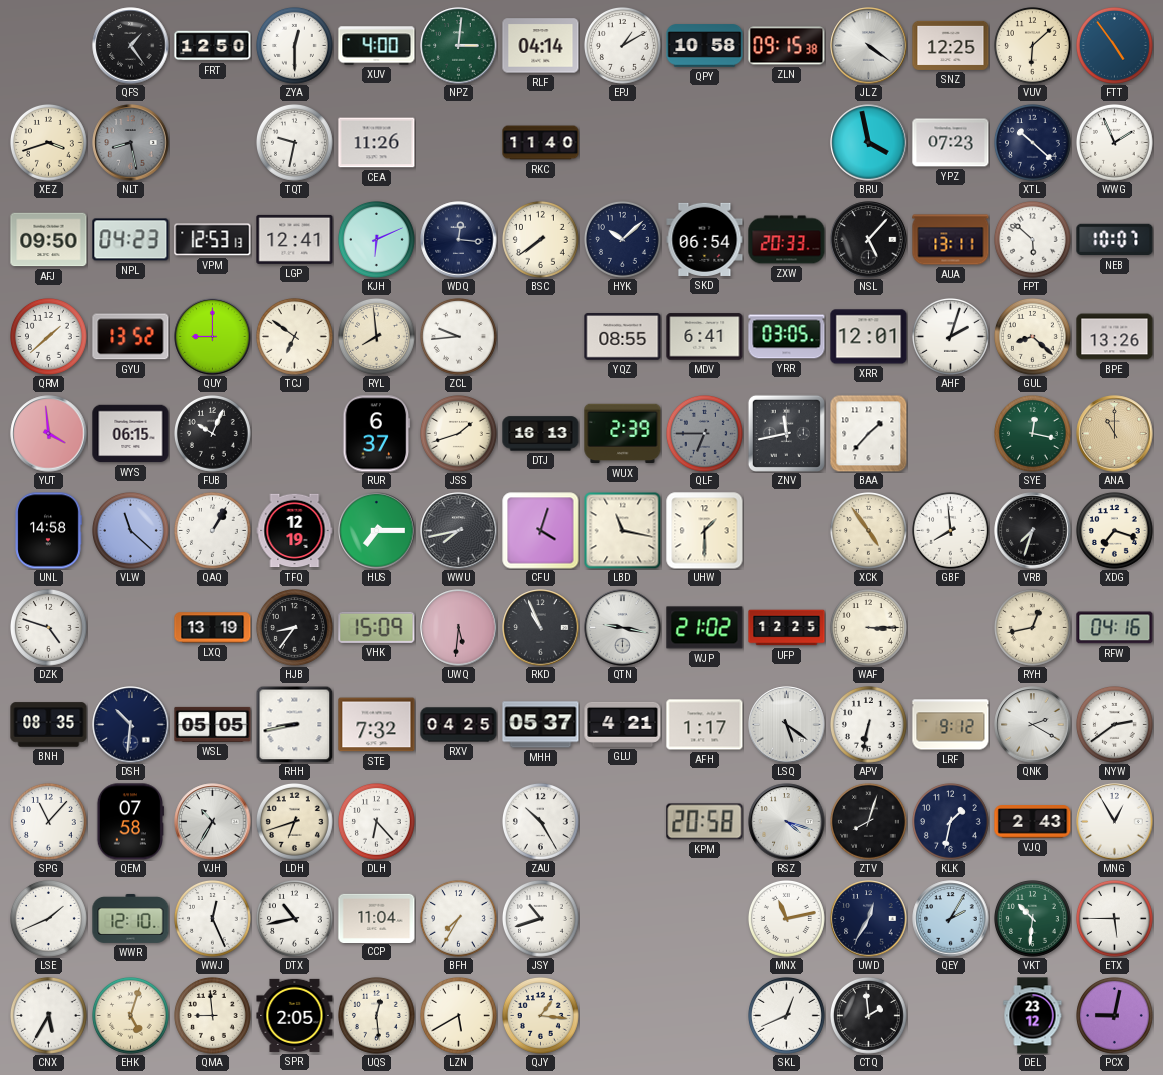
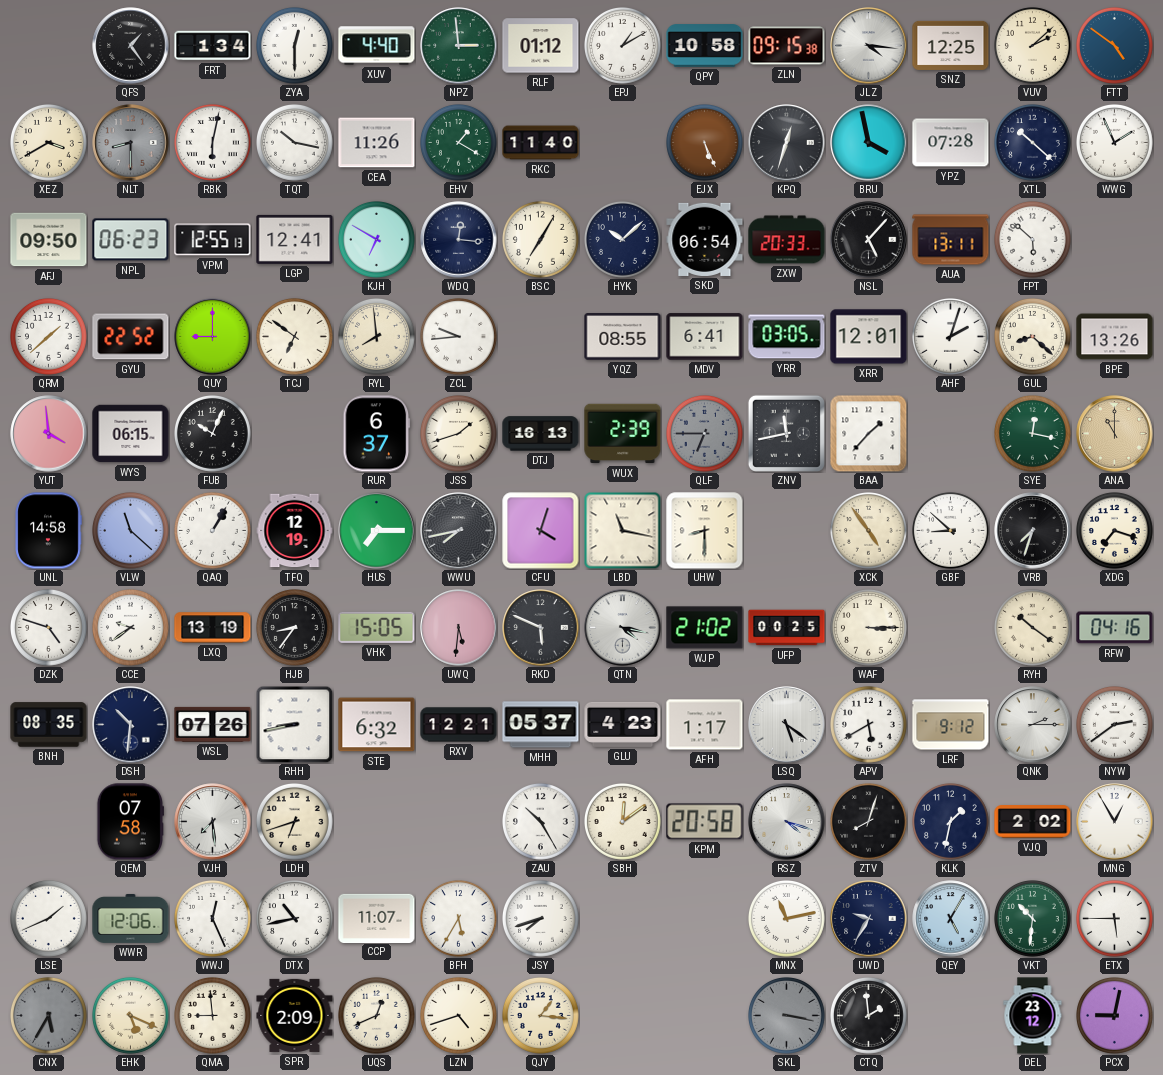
FRT: 12:50 -> 1:34
XUV: 4:00 -> 4:40
NPZ: 3:01 -> 2:59
RLF: 04:14 -> 01:12
JLZ: 4:21 -> 4:16
VUV: 6:08 -> 2:08
FTT: 4:54 -> 4:51
XEZ: 3:42 -> 3:40
NLT: 8:28 -> 8:30
RBK: none -> 6:02
TQT: 9:32 -> 10:17
EHV: none -> 1:20
EJX: none -> 5:26
KPQ: none -> 12:33
YPZ: 07:23 -> 07:28
NPL: 04:23 -> 06:23
VPM: 12:53 -> 12:55
KJH: 6:11 -> 6:50
BSC: 7:39 -> 7:05
NEB: 10:07 -> none
GYU: 13:52 -> 22:52
UHW: 1:30 -> 8:30
GBF: 7:59 -> 8:52
CCE: none -> 9:39
VHK: 15:09 -> 15:05
RKD: 10:56 -> 5:49
QTN: 9:17 -> 4:17
UFP: 12:25 -> 00:25
RYH: 12:43 -> 10:21
WSL: 05:05 -> 07:26
STE: 7:32 -> 6:32
RXV: 04:25 -> 12:21
GLU: 4:21 -> 4:23
APV: 6:32 -> 5:40
QNK: 2:20 -> 2:15
SPG: 11:07 -> none
VJH: 10:35 -> 7:29
DLH: 6:23 -> none
SBH: none -> 12:09
VJQ: 2:43 -> 2:02
WWR: 12:10 -> 12:06
CCP: 11:04 -> 11:07
BFH: 7:35 -> 5:35
JSY: 10:42 -> 7:42
UWD: 12:35 -> 9:35
QEY: 2:05 -> 5:05
CNX dial: white -> grey
EHK: 5:03 -> 5:19
SPR: 2:05 -> 2:09
UQS: 12:29 -> 12:41
LZN: 5:40 -> 4:42
SKL: 12:41 -> 3:17
SKL dial: white -> grey
